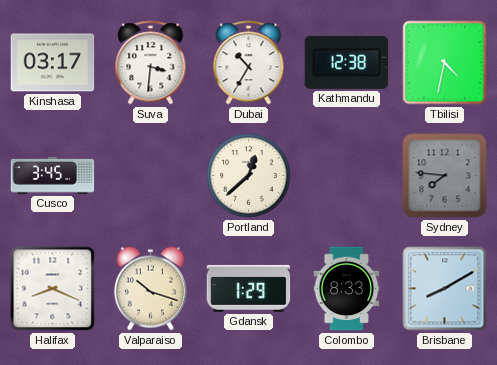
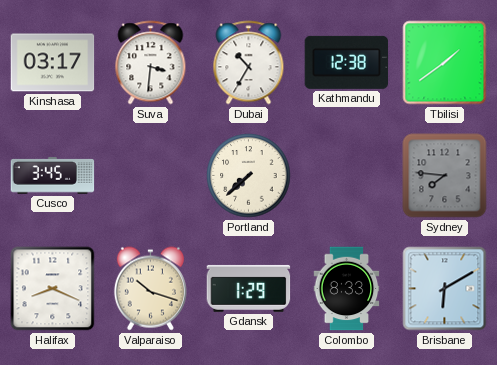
Tbilisi: 4:32 -> 1:39
Portland: 12:38 -> 7:38
Brisbane: 8:10 -> 6:10
